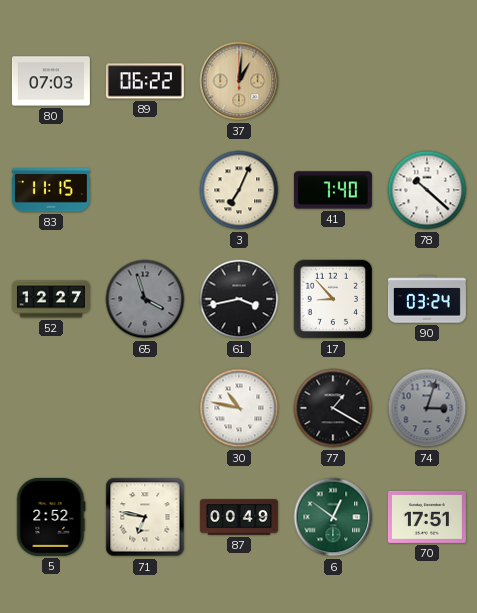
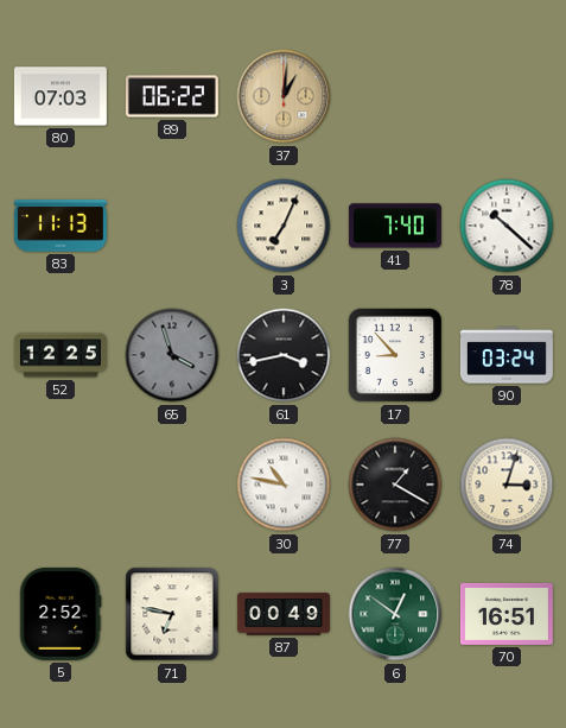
83: 11:15 -> 11:13
52: 12:27 -> 12:25
74 dial: grey -> cream
70: 17:51 -> 16:51
